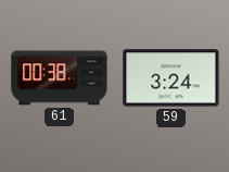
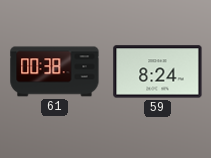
59: 3:24 -> 8:24
